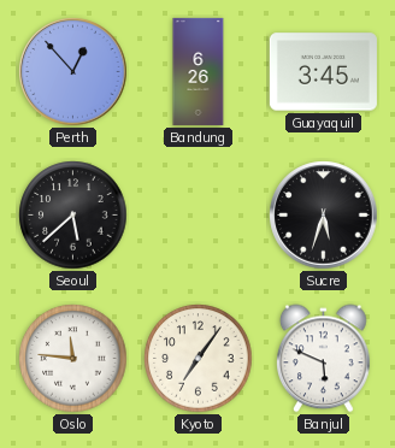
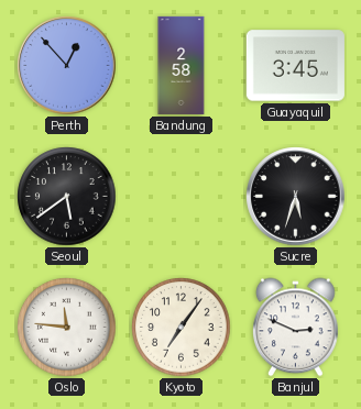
Bandung: 6:26 -> 2:58
Seoul: 5:38 -> 5:39
Banjul: 5:49 -> 2:49
